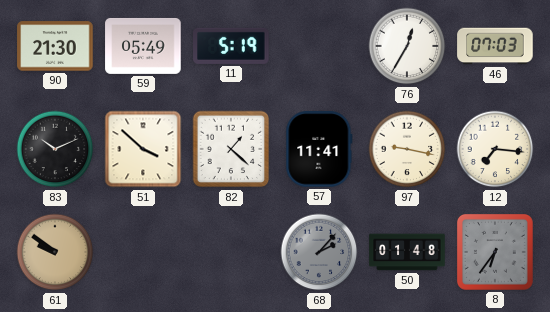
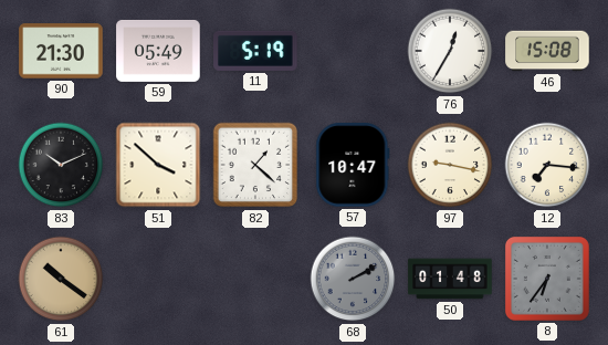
46: 07:03 -> 15:08
57: 11:41 -> 10:47
61: 9:51 -> 10:21
68: 2:07 -> 2:10
